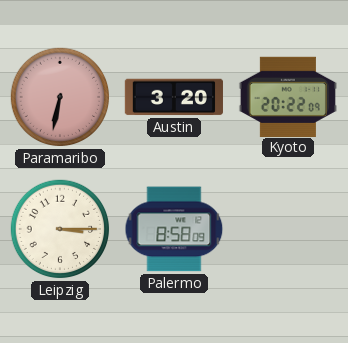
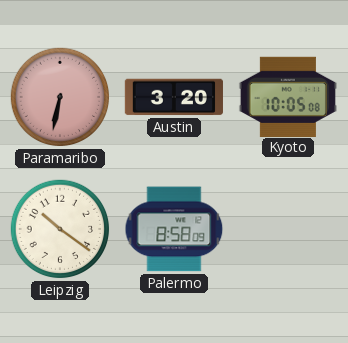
Kyoto: 20:22 -> 10:05
Leipzig: 3:15 -> 10:21
